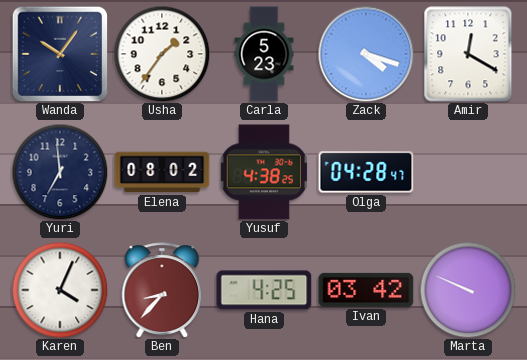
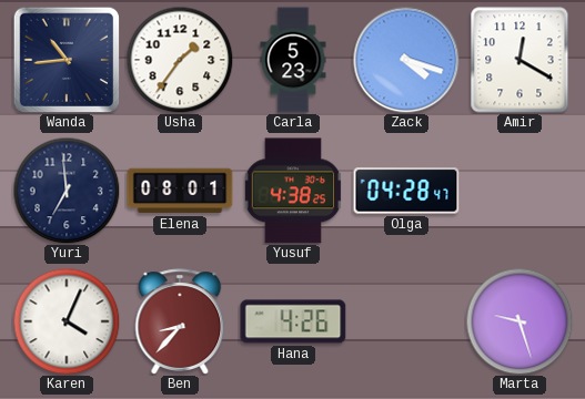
Wanda: 10:06 -> 10:44
Elena: 08:02 -> 08:01
Hana: 4:25 -> 4:26
Ivan: 03:42 -> none
Marta: 9:49 -> 9:27
